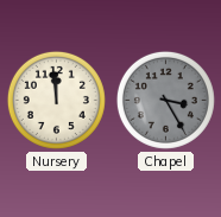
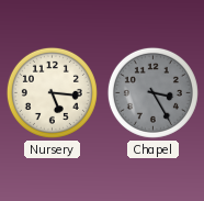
Nursery: 11:59 -> 5:16
